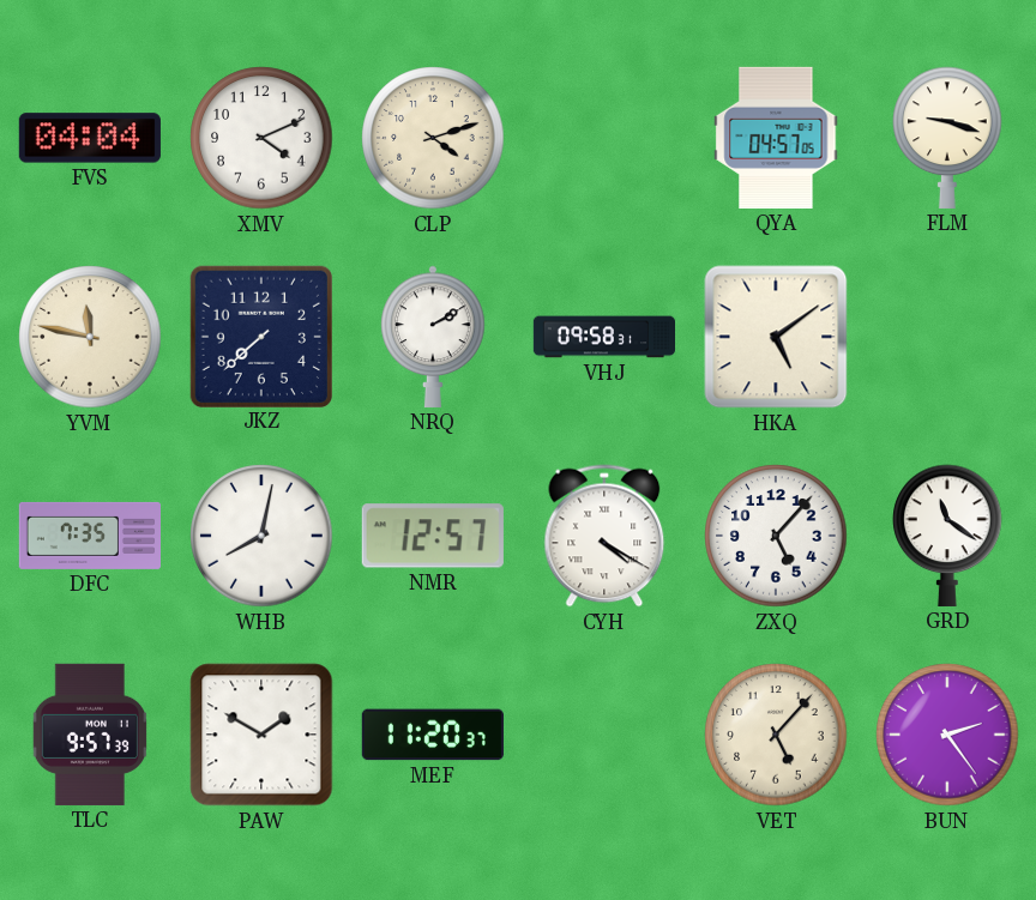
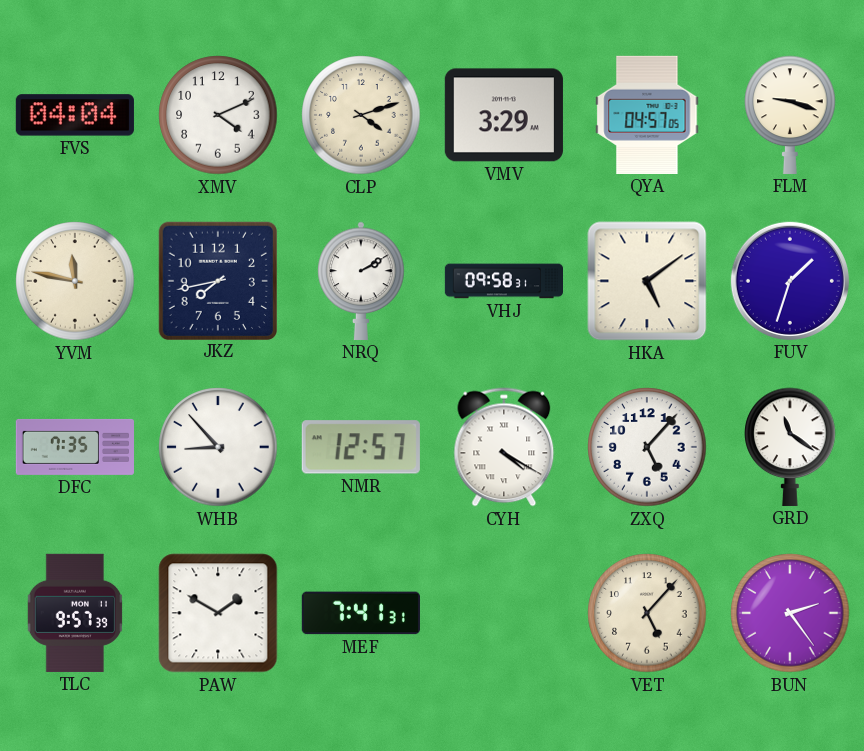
VMV: none -> 3:29
JKZ: 7:38 -> 7:43
FUV: none -> 1:33
WHB: 8:02 -> 8:53
MEF: 11:20 -> 7:41
